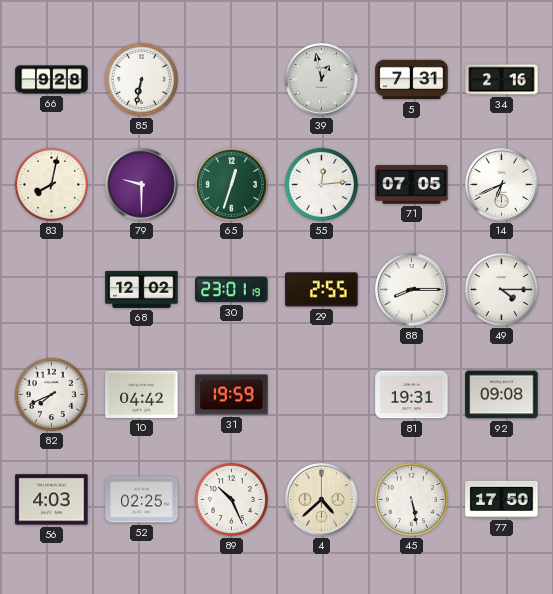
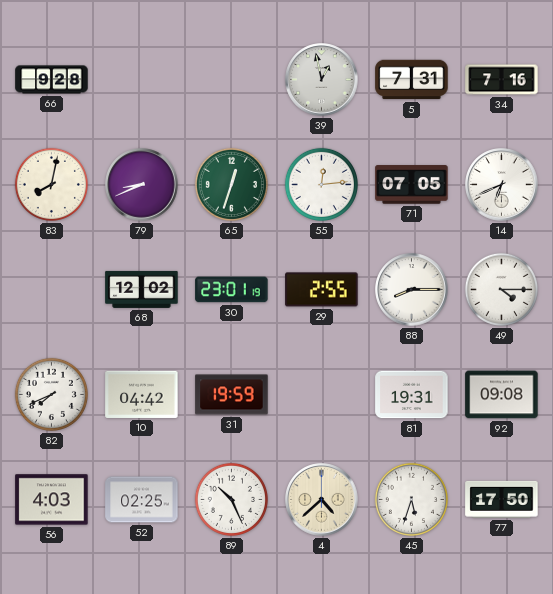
85: 6:32 -> none
34: 2:16 -> 7:16
79: 9:30 -> 8:41
45: 5:28 -> 5:33
